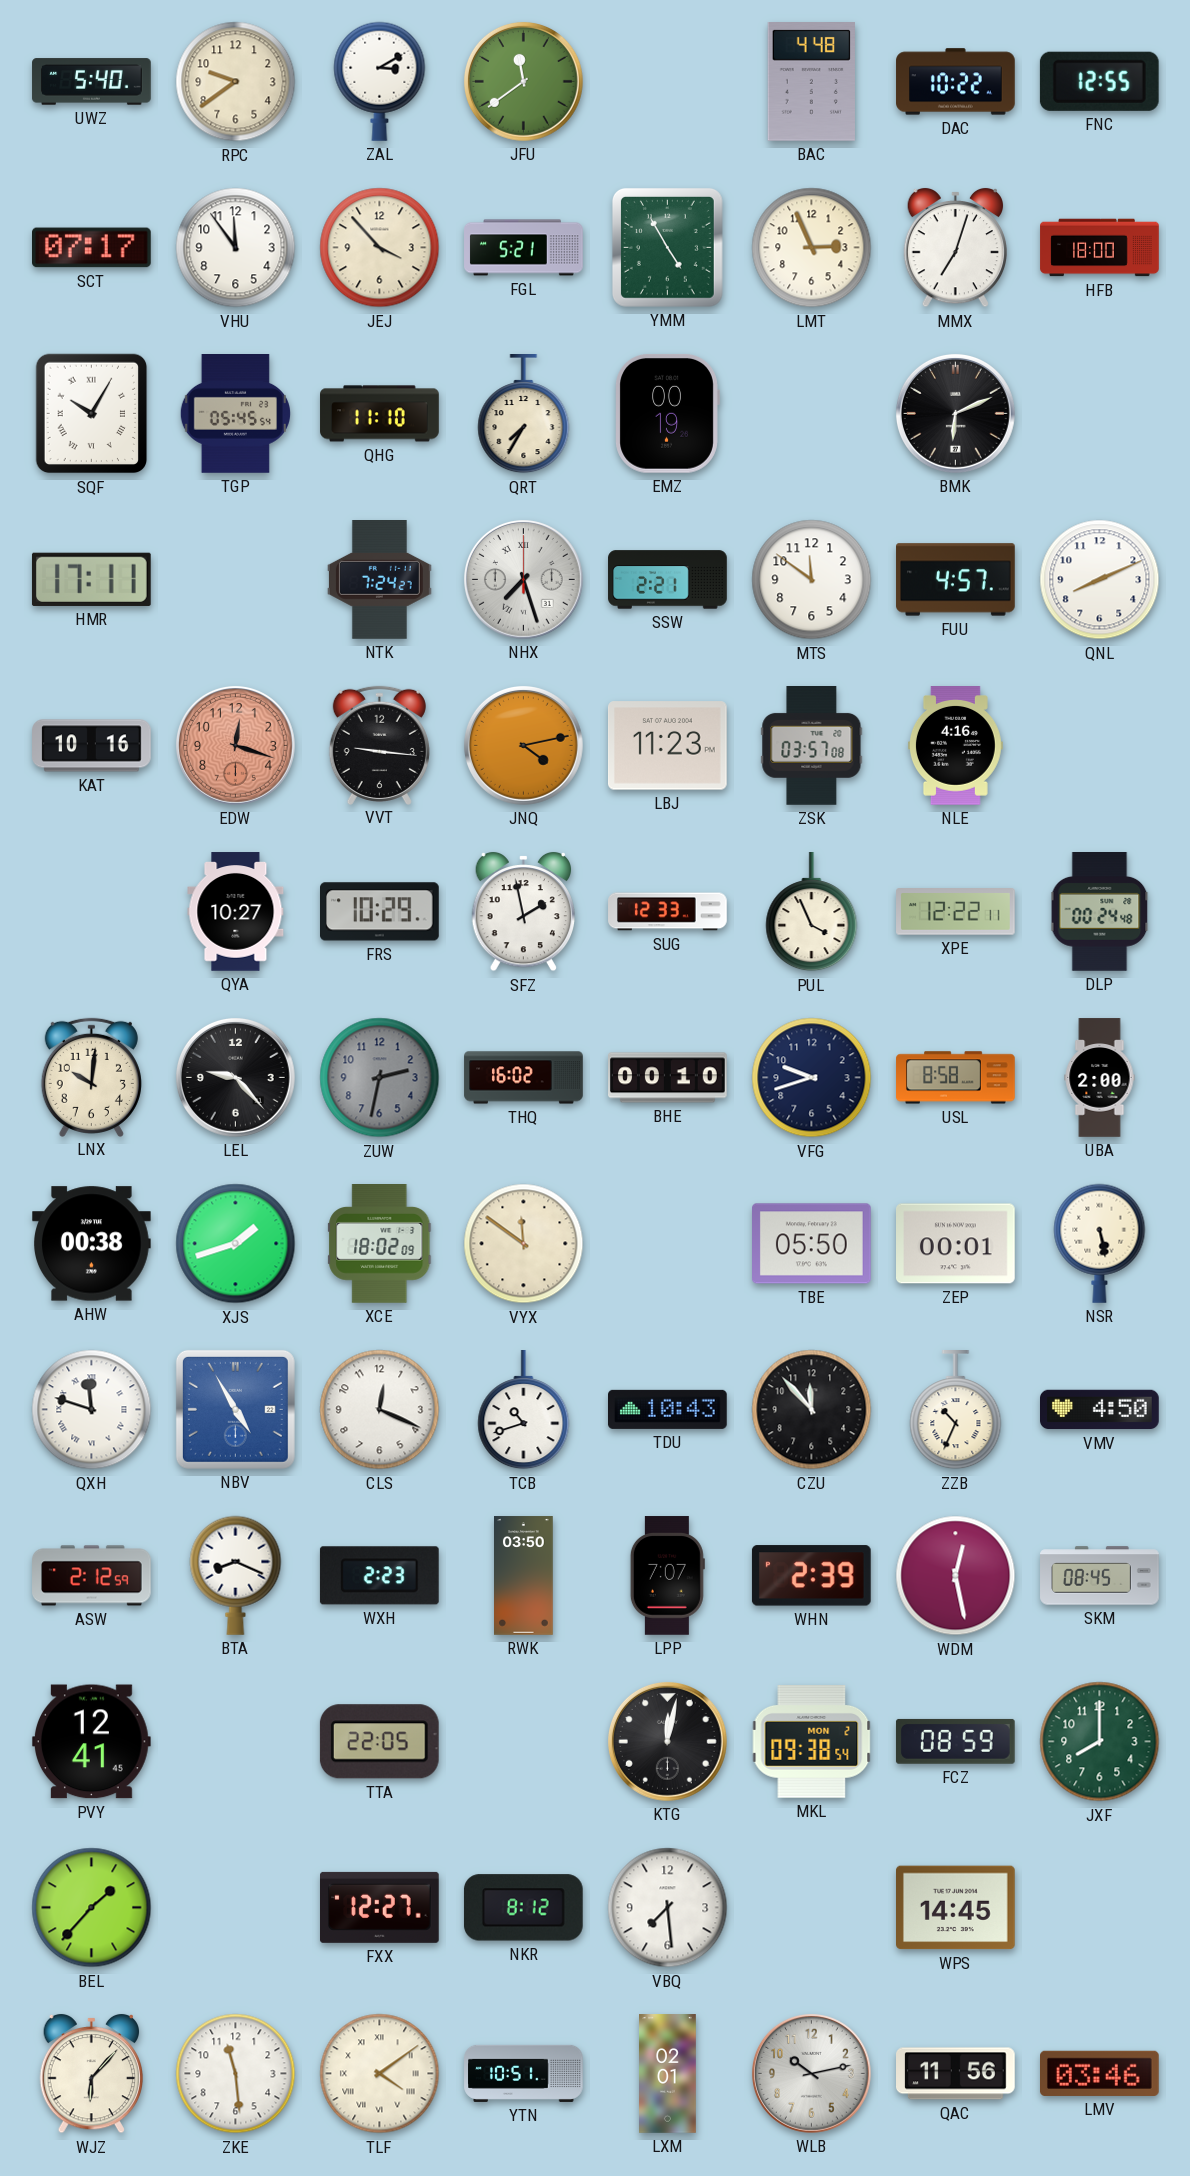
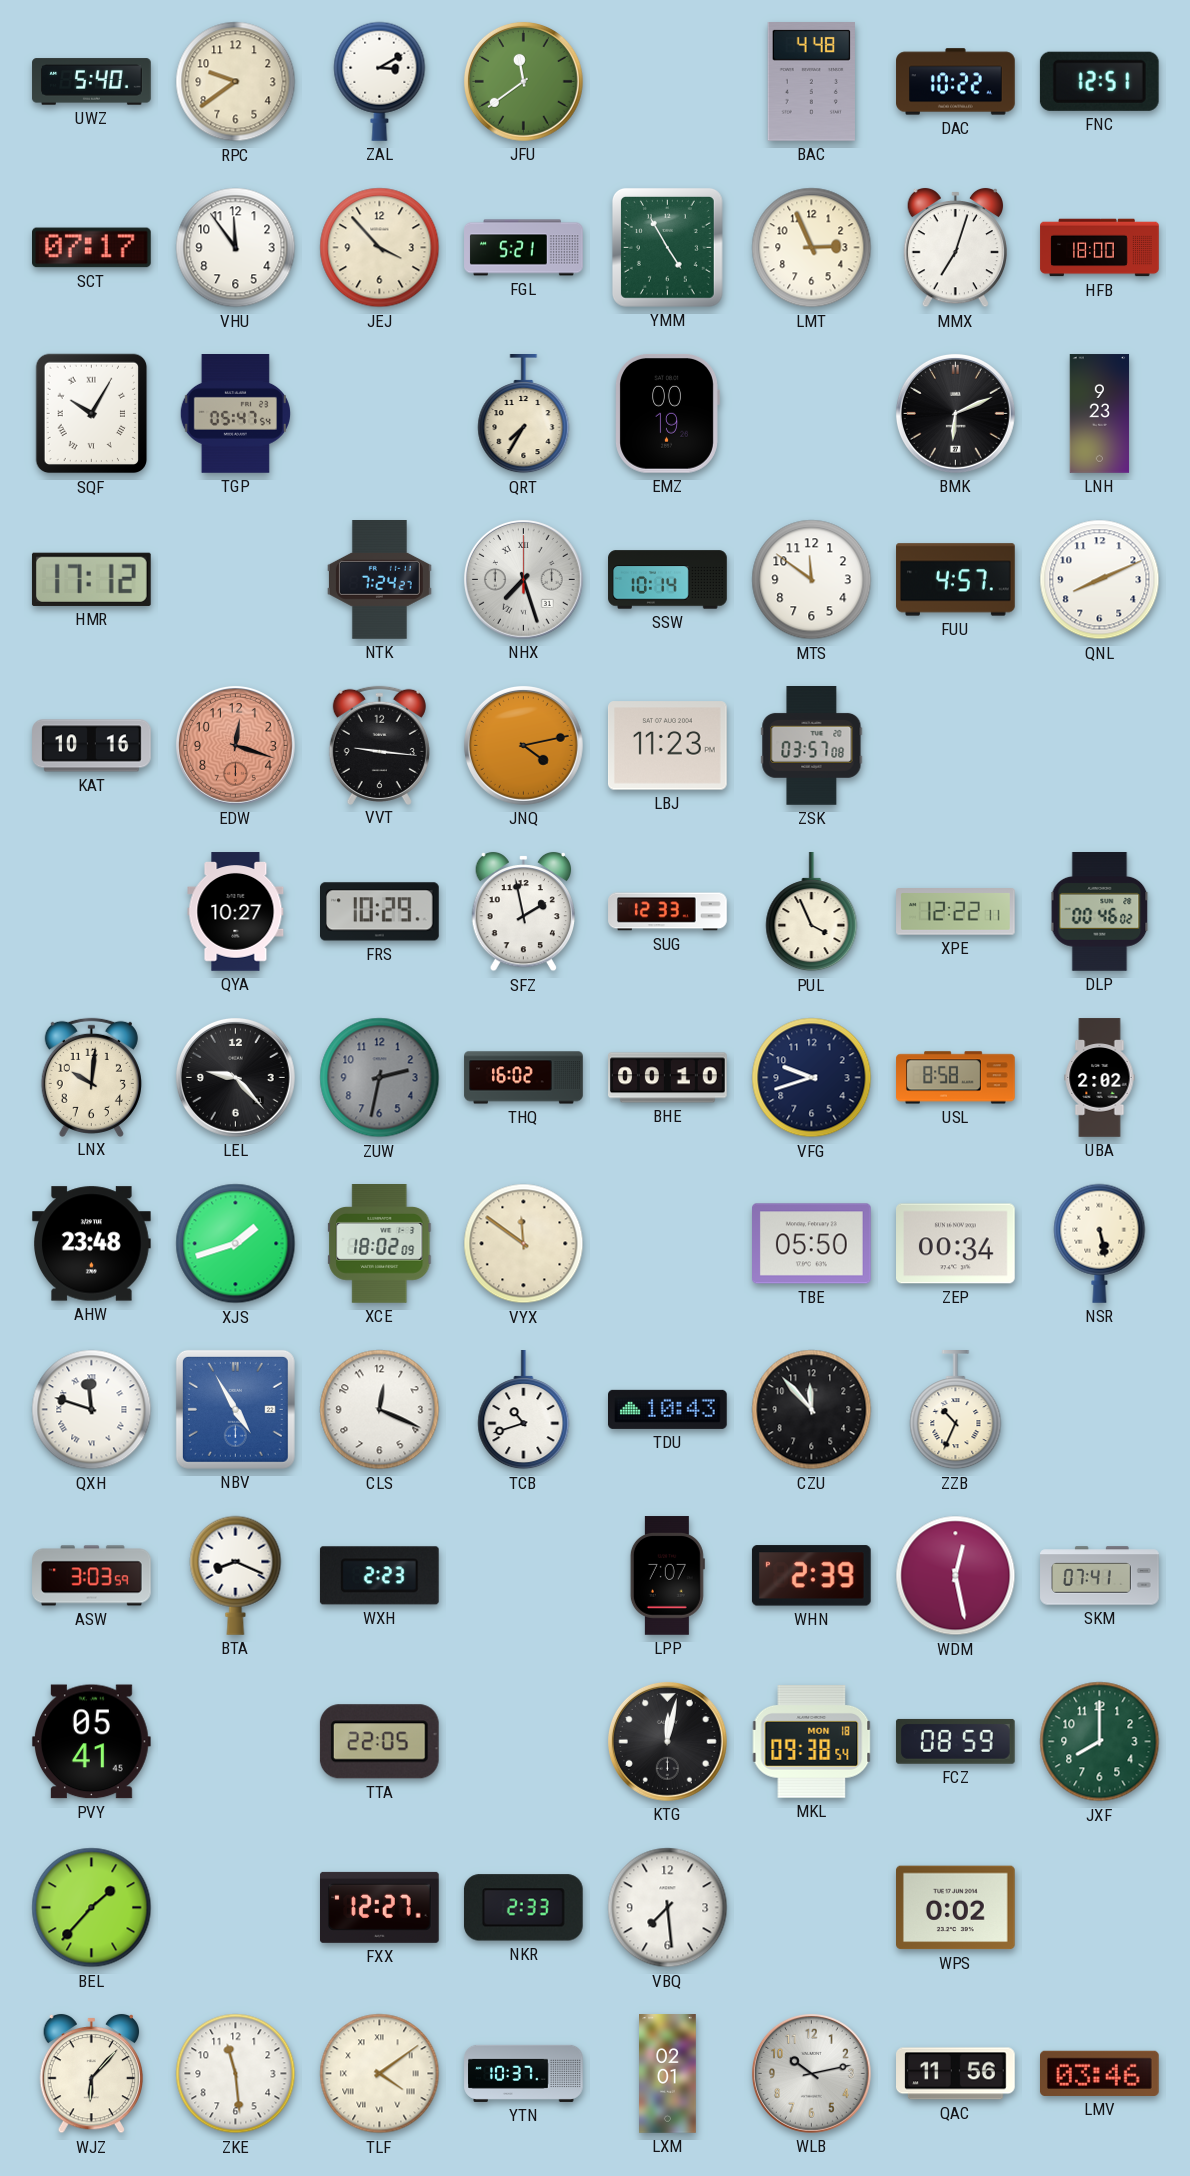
FNC: 12:55 -> 12:51
TGP: 05:45 -> 05:47
QHG: 11:10 -> none
LNH: none -> 9:23
HMR: 17:11 -> 17:12
SSW: 2:21 -> 10:14
NLE: 4:16 -> none
DLP: 00:24 -> 00:46
UBA: 2:00 -> 2:02
AHW: 00:38 -> 23:48
ZEP: 00:01 -> 00:34
VMV: 4:50 -> none
ASW: 2:12 -> 3:03
RWK: 03:50 -> none
SKM: 08:45 -> 07:41
PVY: 12:41 -> 05:41
MKL date: MON 2 -> MON 18
NKR: 8:12 -> 2:33
WPS: 14:45 -> 0:02
YTN: 10:51 -> 10:37
